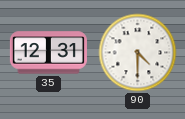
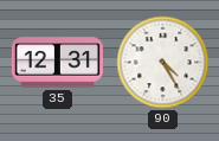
90: 4:30 -> 4:25
